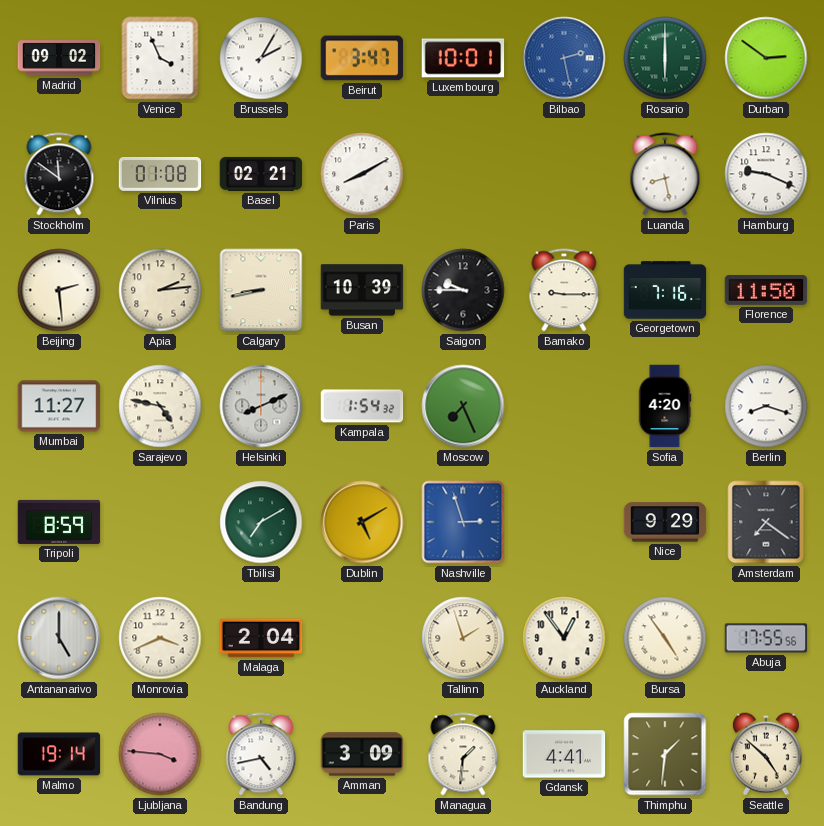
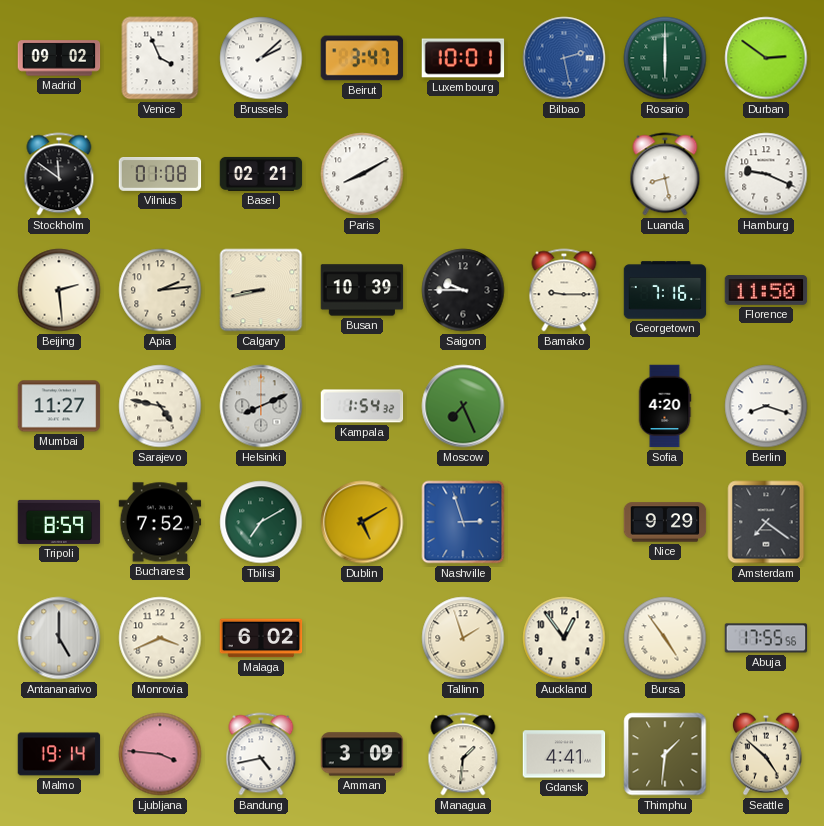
Brussels: 2:05 -> 2:08
Bucharest: none -> 7:52
Malaga: 2:04 -> 6:02
